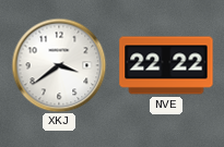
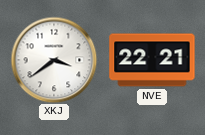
NVE: 22:22 -> 22:21
